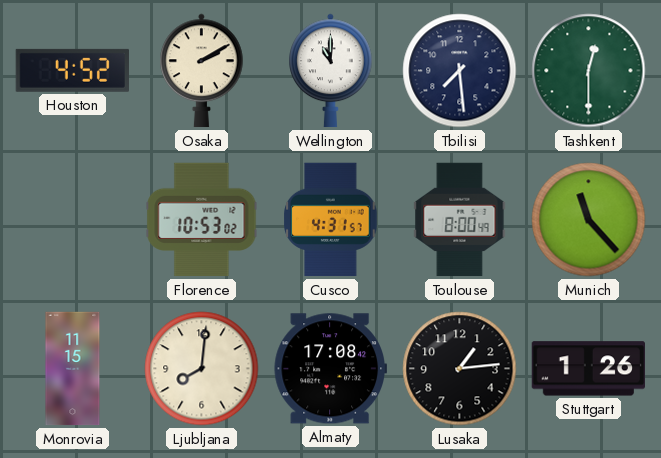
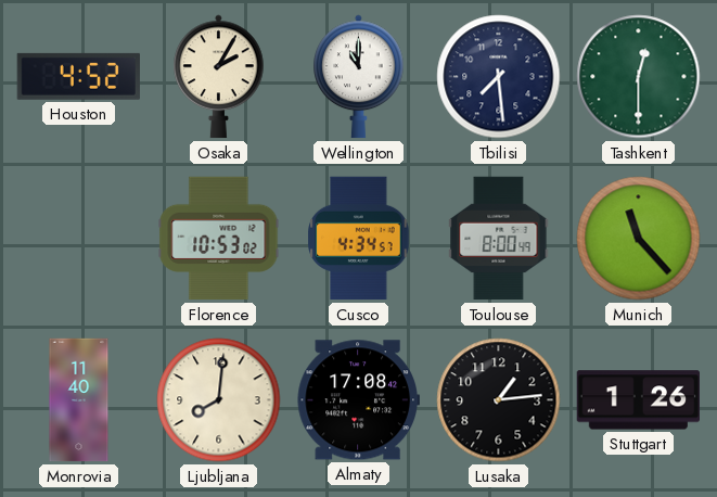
Osaka: 2:10 -> 2:05
Cusco: 4:31 -> 4:34
Monrovia: 11:15 -> 11:40
